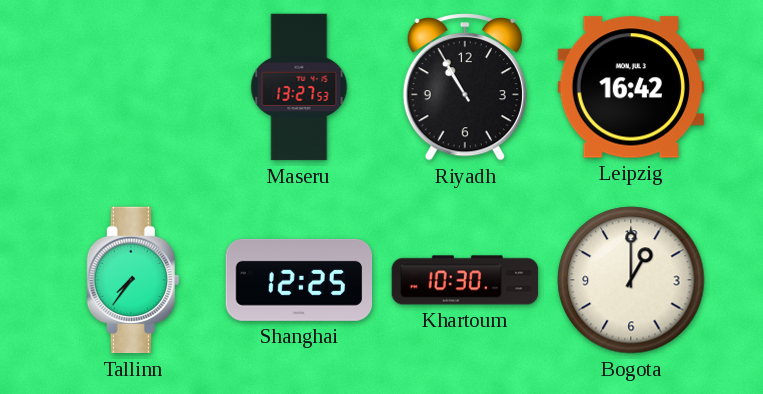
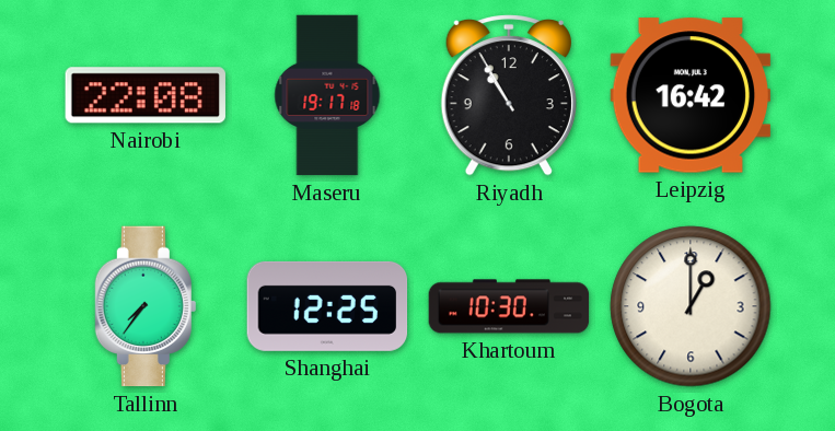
Nairobi: none -> 22:08
Maseru: 13:27 -> 19:17
